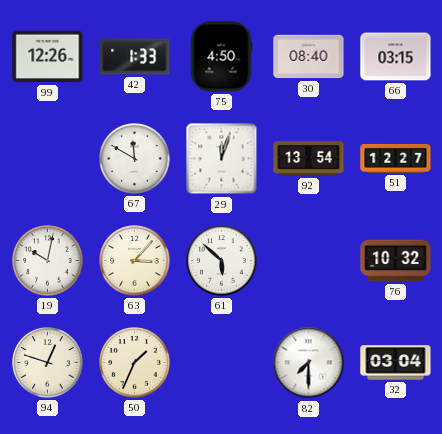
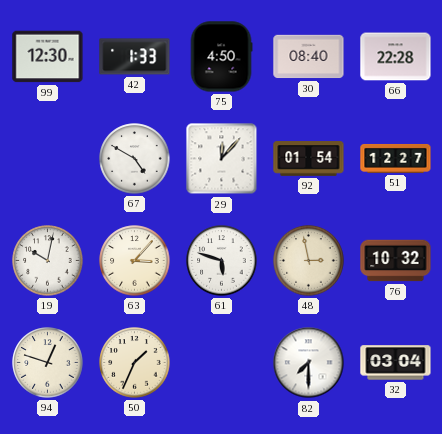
99: 12:26 -> 12:30
66: 03:15 -> 22:28
67: 11:50 -> 4:50
29: 12:03 -> 12:07
92: 13:54 -> 01:54
61: 5:52 -> 5:48
48: none -> 2:58
